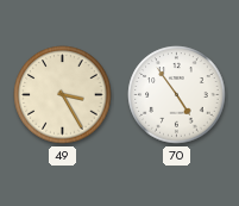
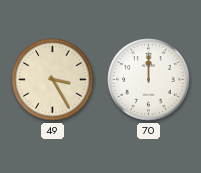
70: 4:54 -> 12:00
